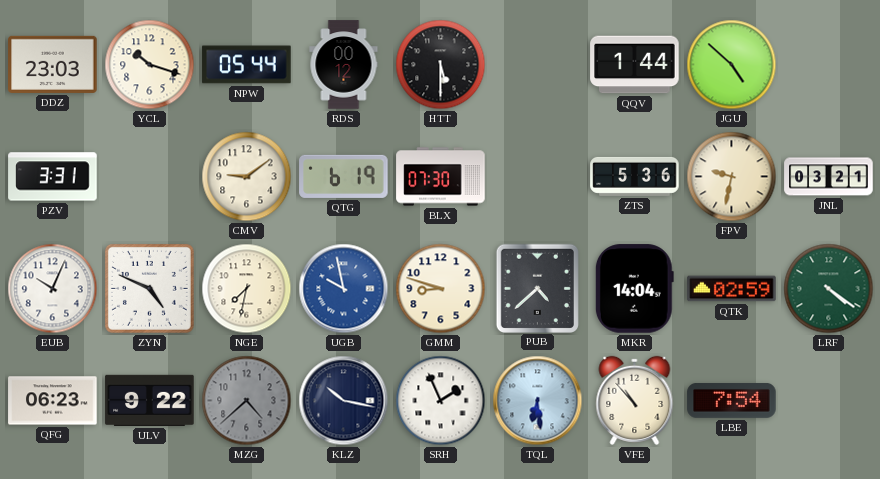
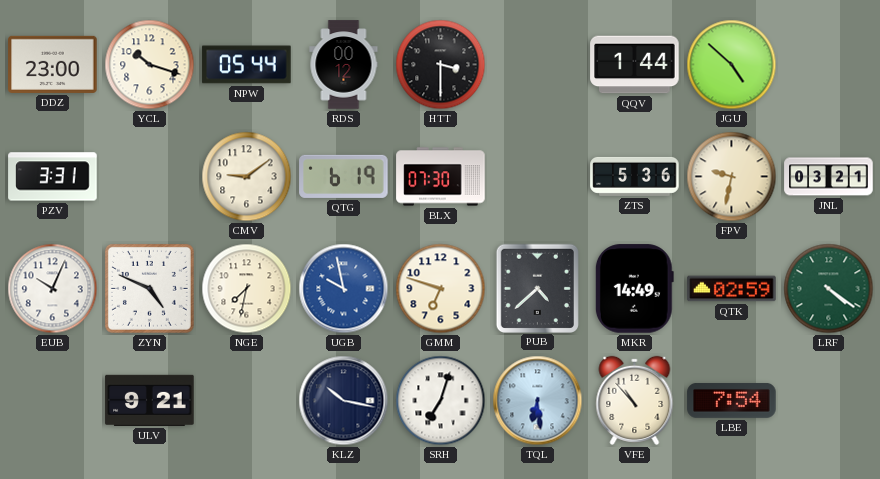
DDZ: 23:03 -> 23:00
HTT: 5:30 -> 3:30
GMM: 8:48 -> 6:48
MKR: 14:04 -> 14:49
QFG: 06:23 -> none
ULV: 9:22 -> 9:21
MZG: 4:38 -> none
SRH: 1:56 -> 7:03
